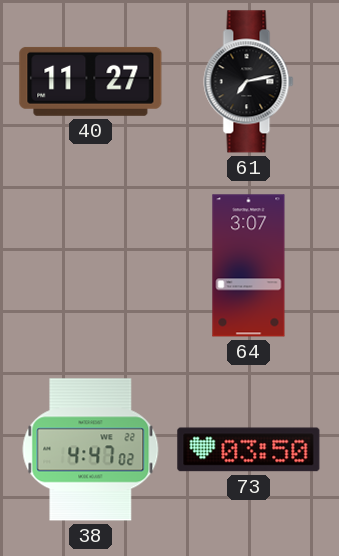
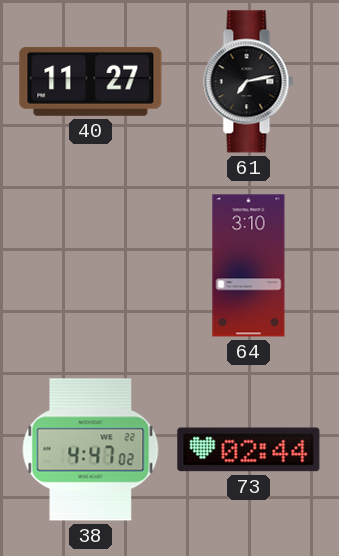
64: 3:07 -> 3:10
73: 03:50 -> 02:44
